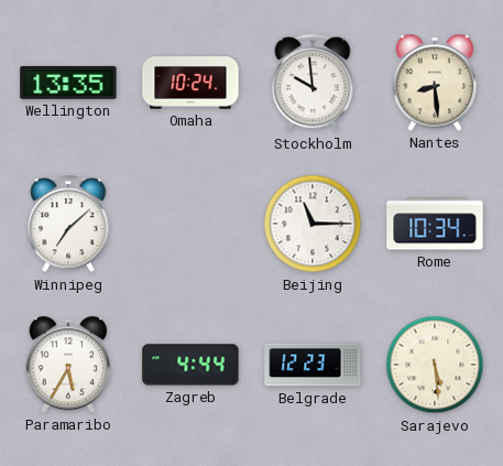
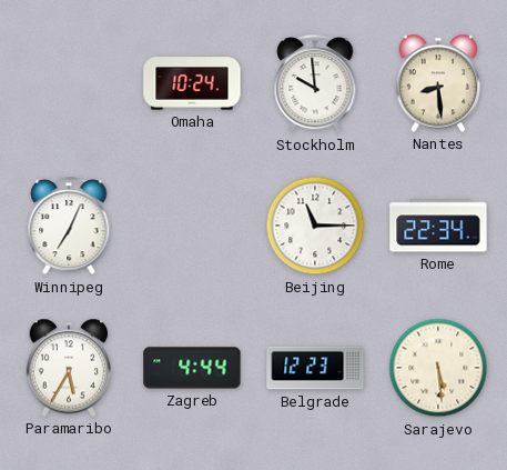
Wellington: 13:35 -> none
Winnipeg: 7:08 -> 7:04
Rome: 10:34 -> 22:34
